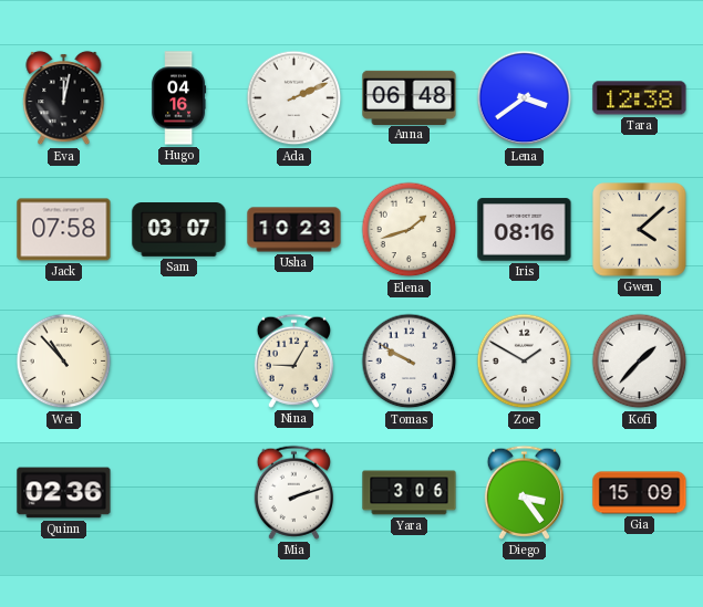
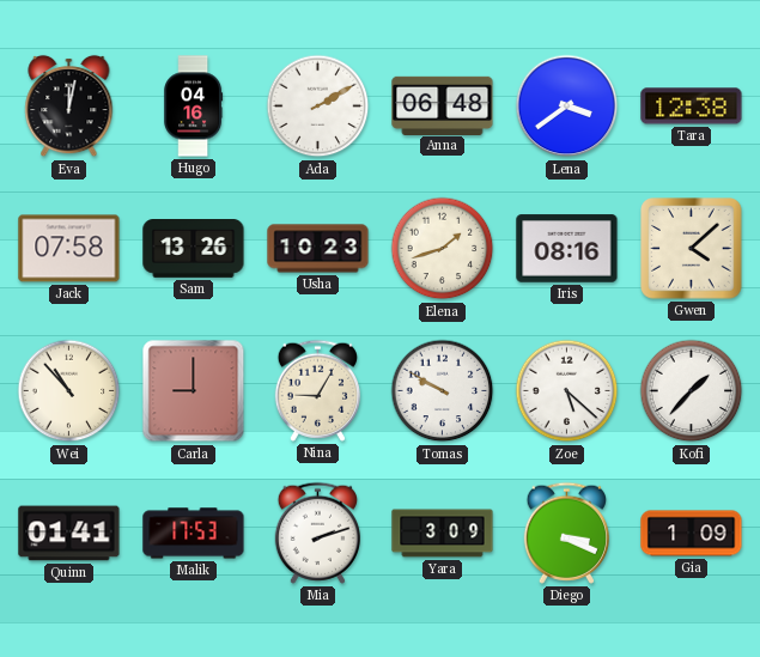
Ada: 2:11 -> 2:10
Sam: 03:07 -> 13:26
Carla: none -> 9:00
Zoe: 1:50 -> 5:22
Quinn: 02:36 -> 01:41
Malik: none -> 17:53
Yara: 3:06 -> 3:09
Diego: 3:24 -> 3:19
Gia: 15:09 -> 1:09
